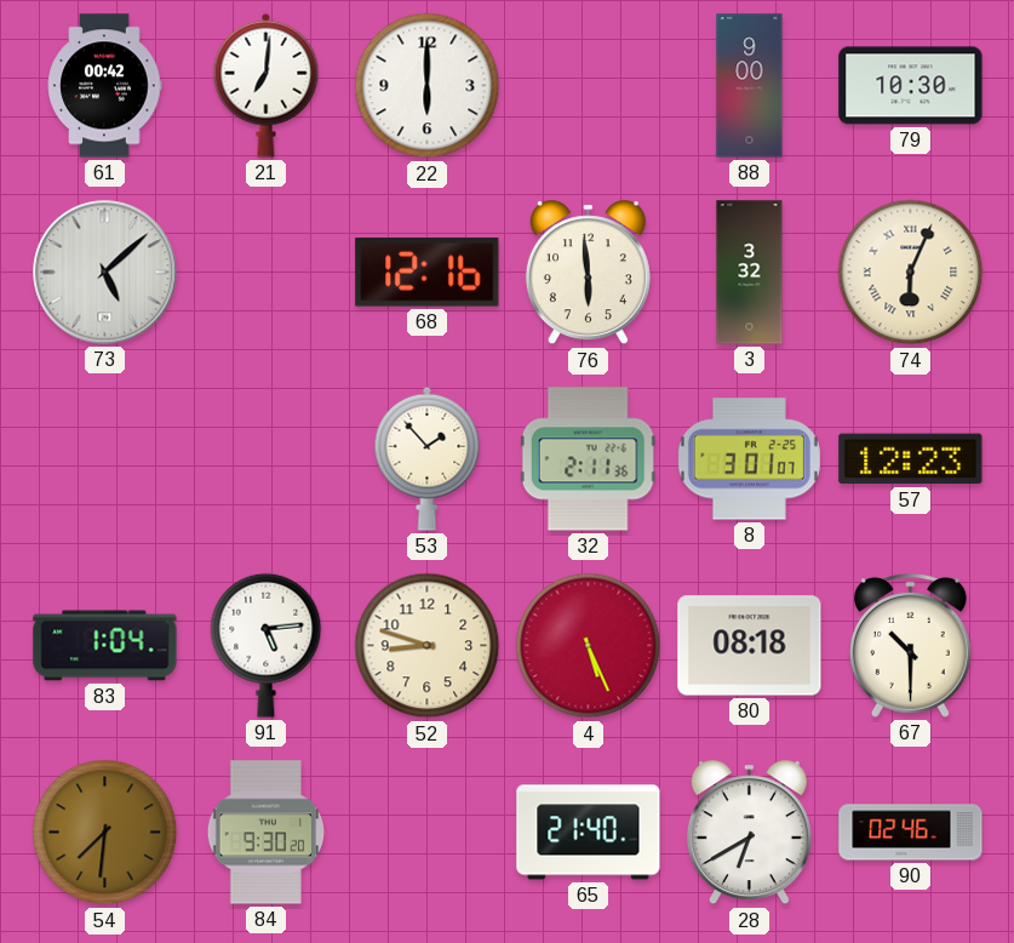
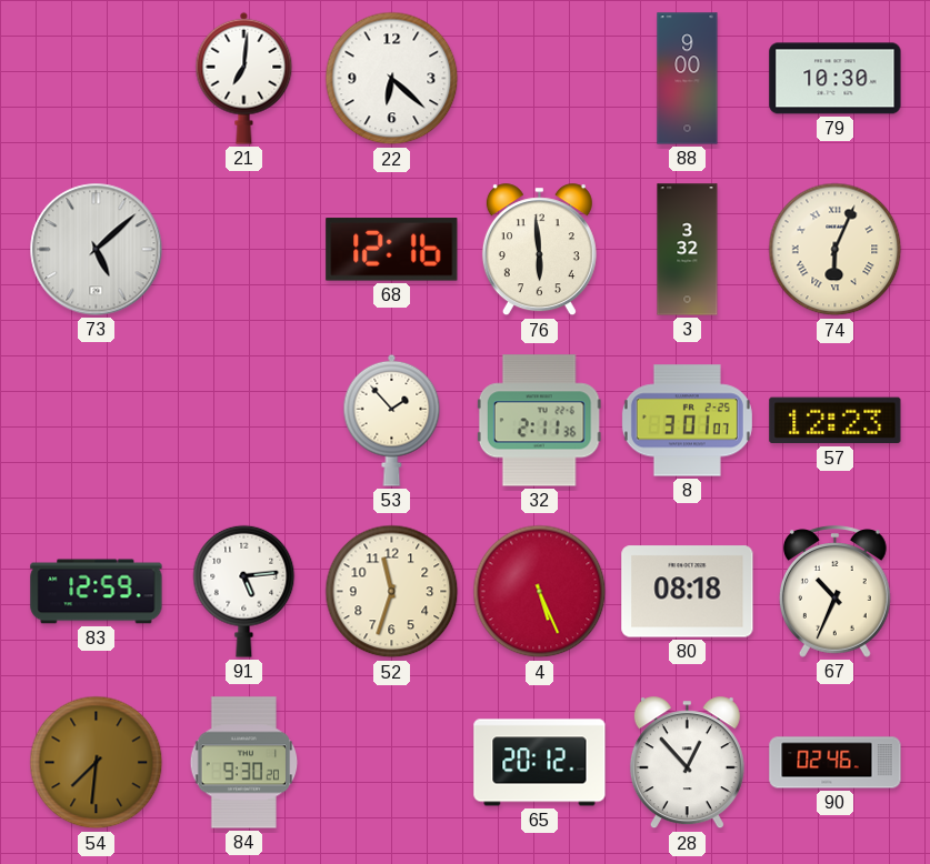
61: 00:42 -> none
22: 6:00 -> 6:22
83: 1:04 -> 12:59
52: 8:48 -> 11:33
67: 10:30 -> 10:34
65: 21:40 -> 20:12
28: 6:40 -> 12:53
